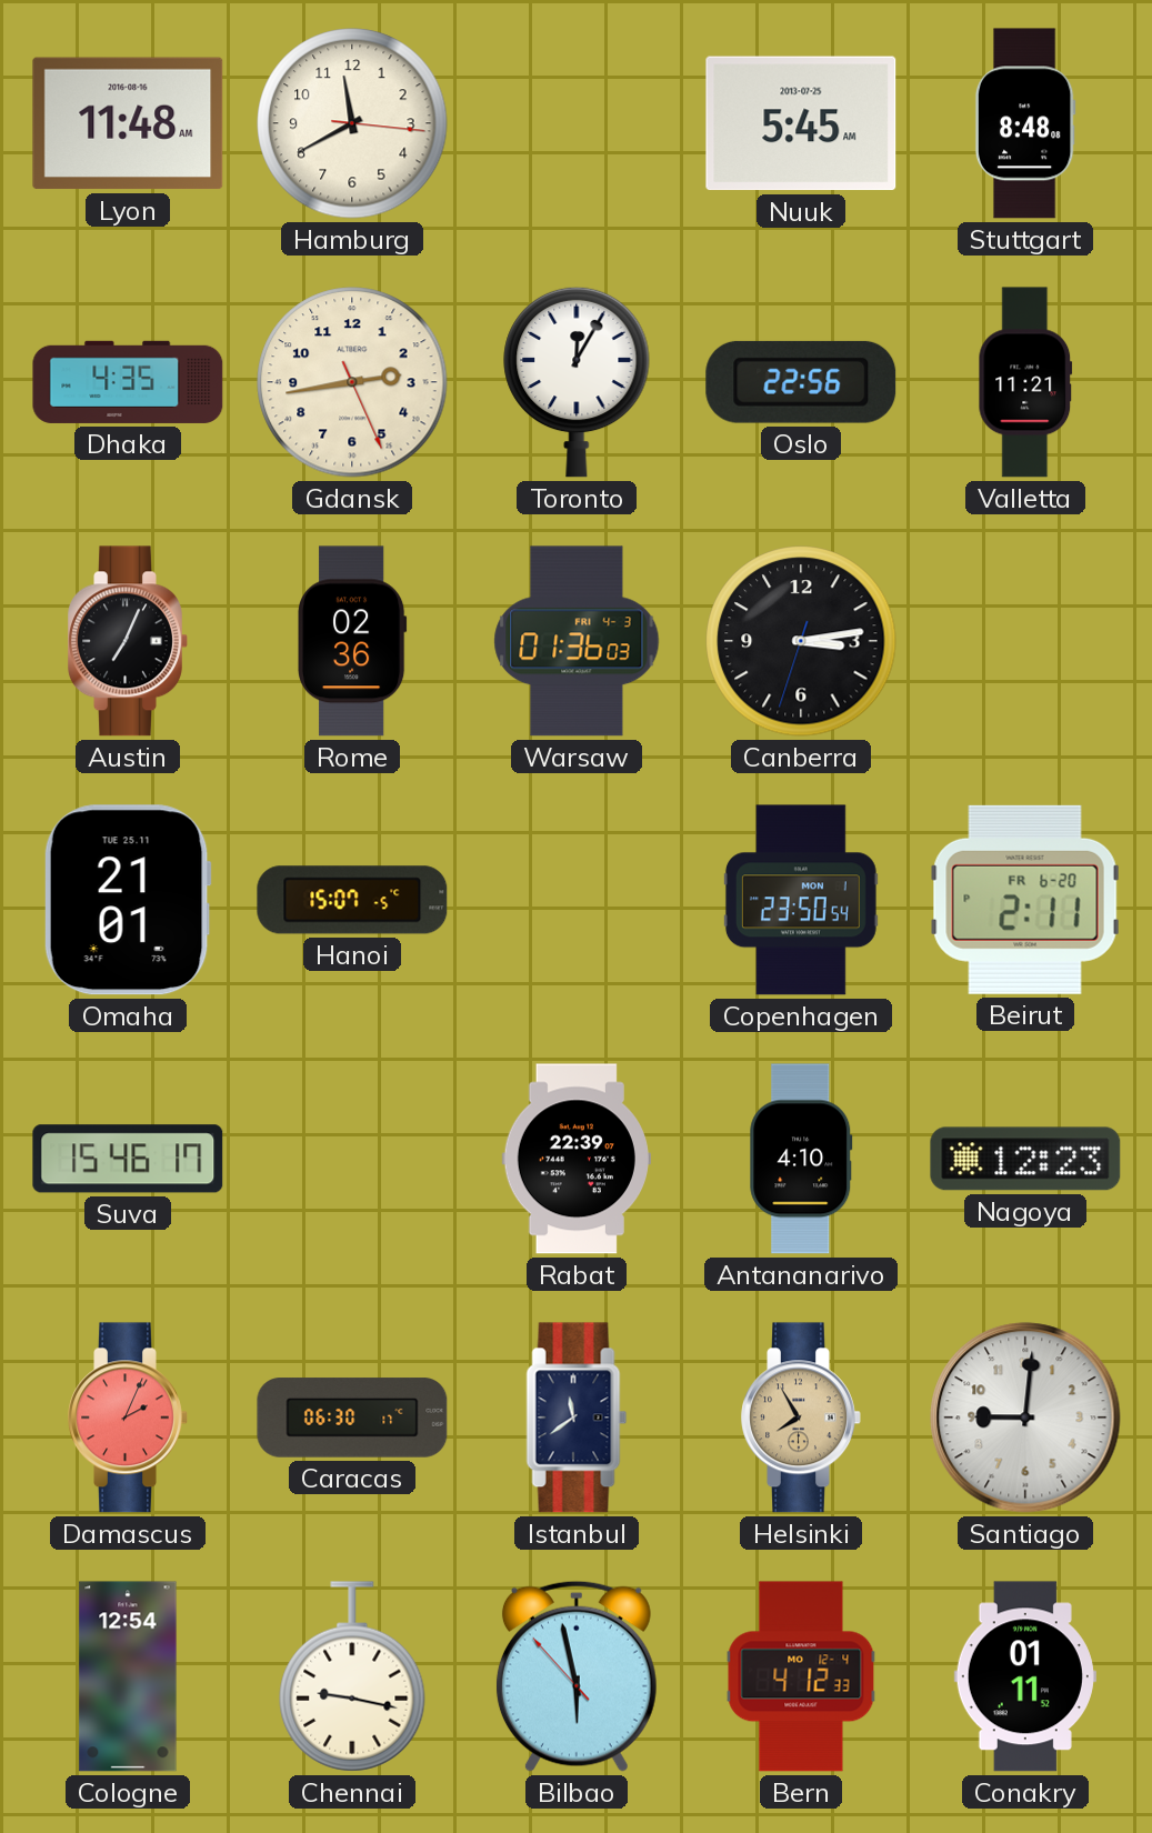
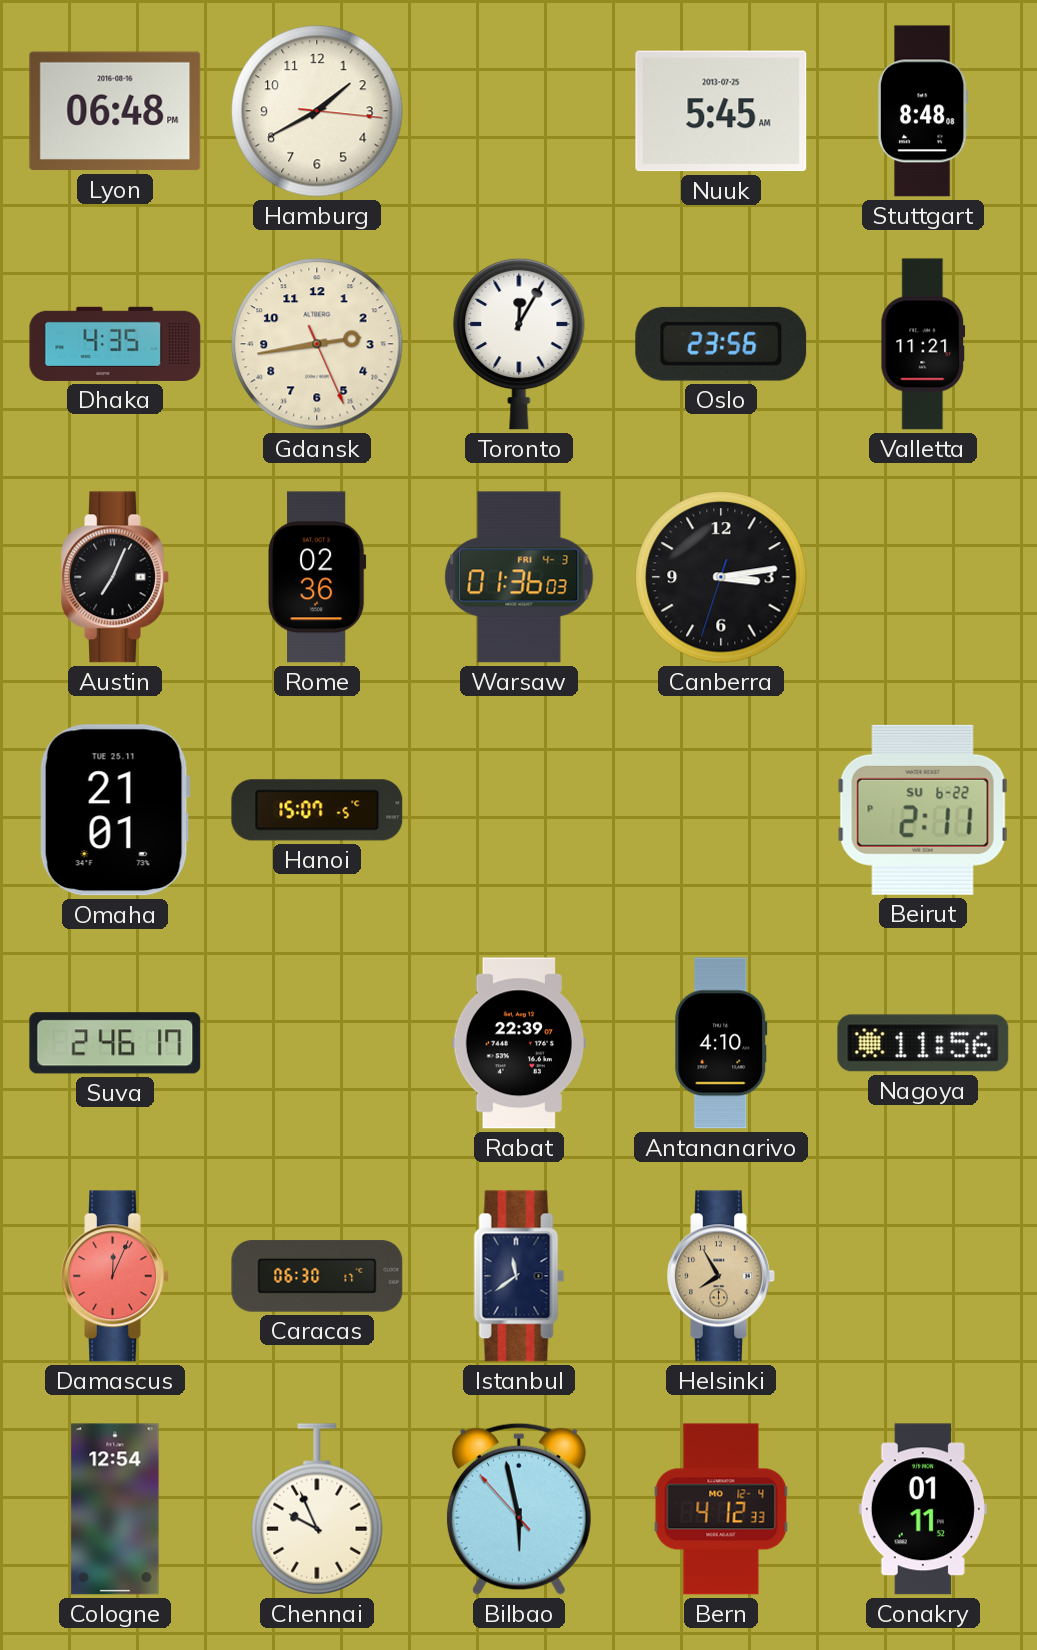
Lyon: 11:48 -> 06:48
Hamburg: 11:40 -> 1:40
Oslo: 22:56 -> 23:56
Copenhagen: 23:50 -> none
Beirut date: FR 6-20 -> SU 6-22
Suva: 15:46 -> 2:46
Nagoya: 12:23 -> 11:56
Damascus: 2:04 -> 12:04
Santiago: 9:01 -> none
Chennai: 9:17 -> 9:56
